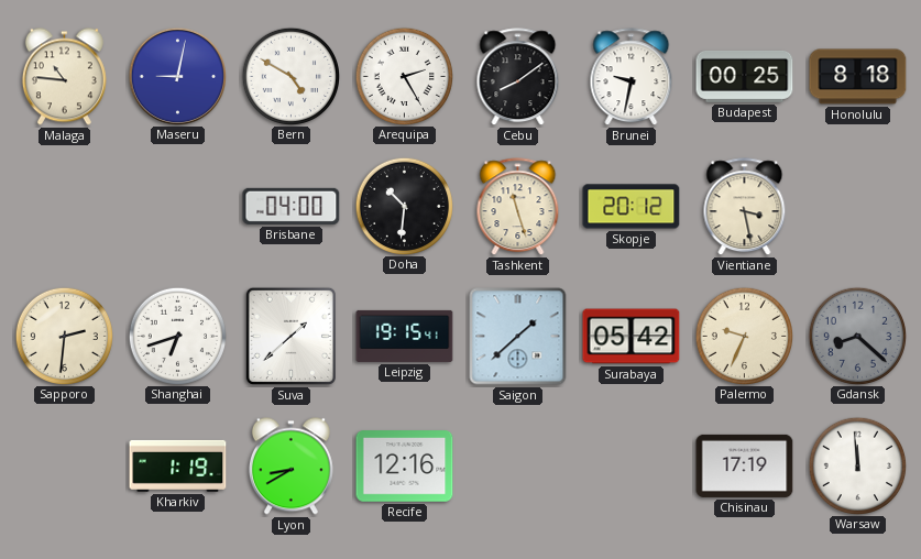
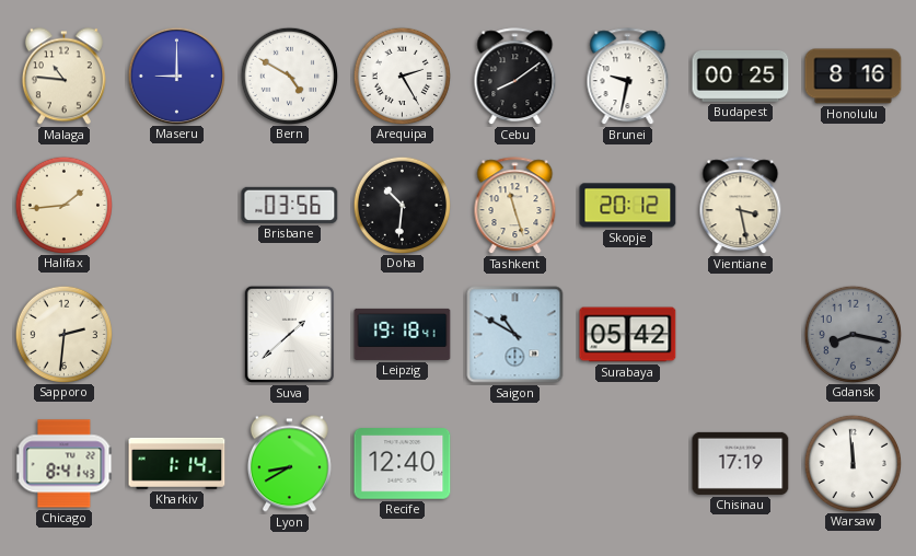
Maseru: 9:02 -> 9:00
Honolulu: 8:18 -> 8:16
Halifax: none -> 1:44
Brisbane: 04:00 -> 03:56
Shanghai: 6:42 -> none
Leipzig: 19:15 -> 19:18
Saigon: 1:38 -> 10:50
Palermo: 9:34 -> none
Gdansk: 8:22 -> 8:17
Chicago: none -> 8:41
Kharkiv: 1:19 -> 1:14
Recife: 12:16 -> 12:40
